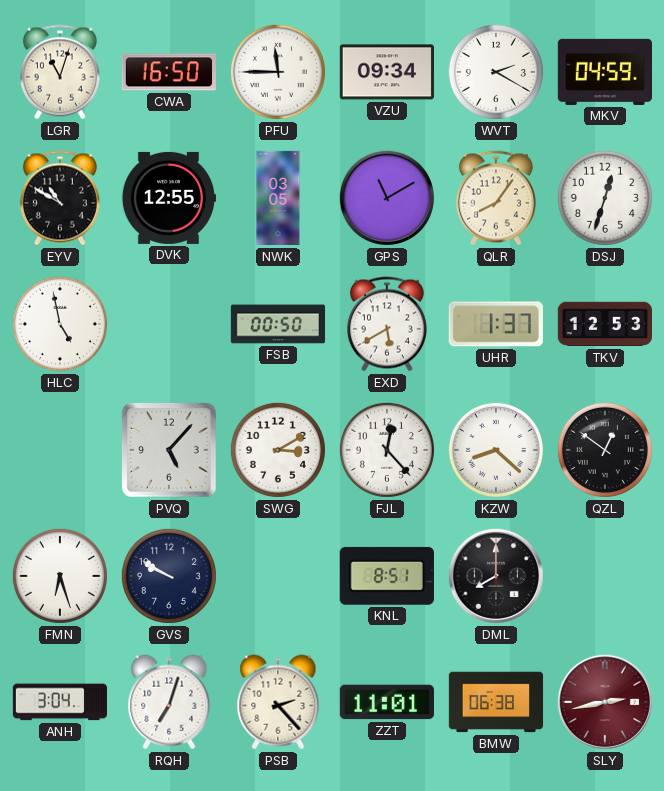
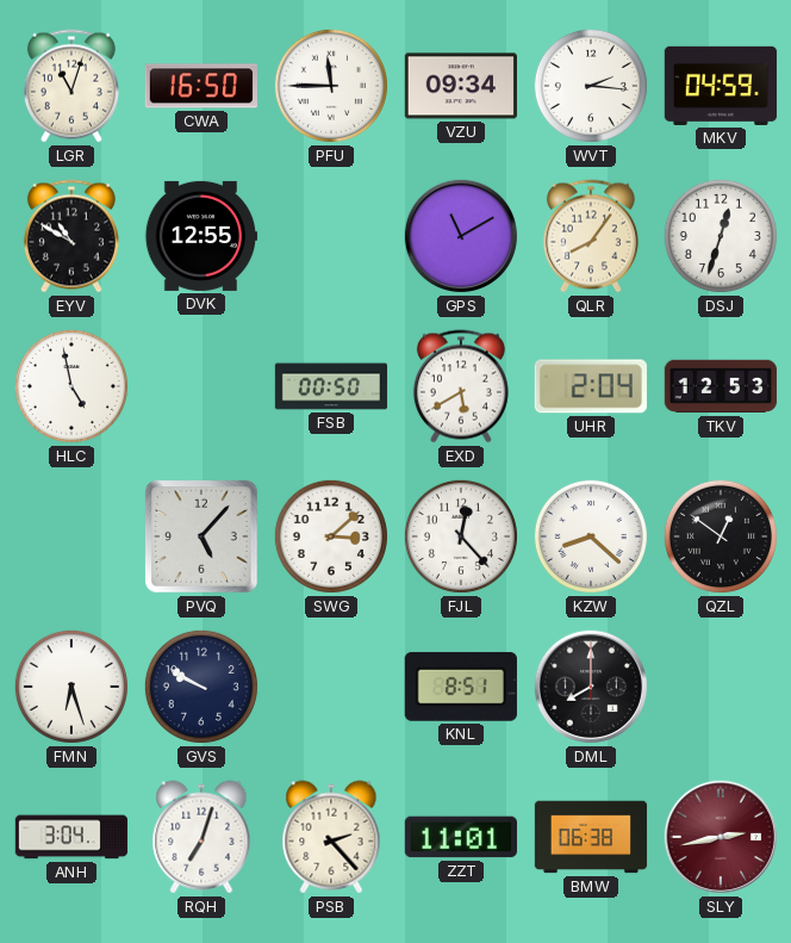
WVT: 2:20 -> 2:16
NWK: 03:05 -> none
UHR: 1:37 -> 2:04
SWG: 3:10 -> 3:08
